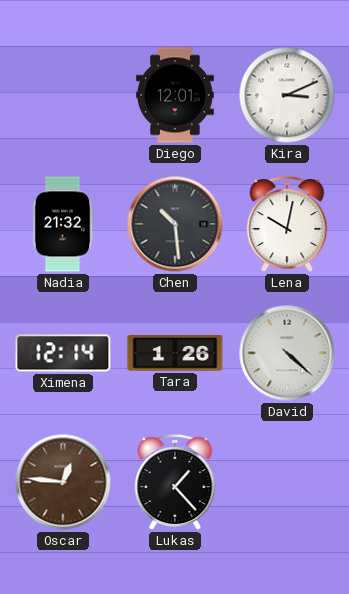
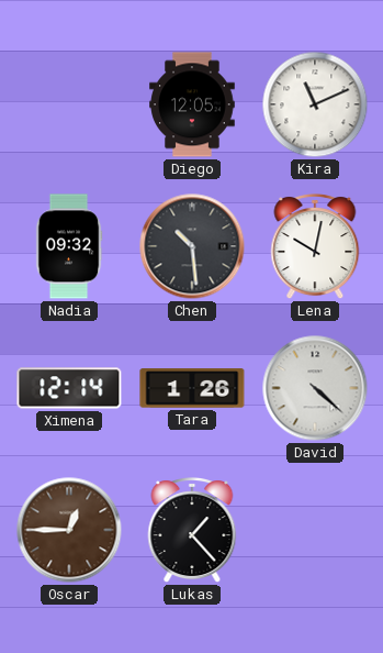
Diego: 12:01 -> 12:05
Kira: 3:11 -> 11:11
Nadia: 21:32 -> 09:32
Oscar: 12:46 -> 12:45
